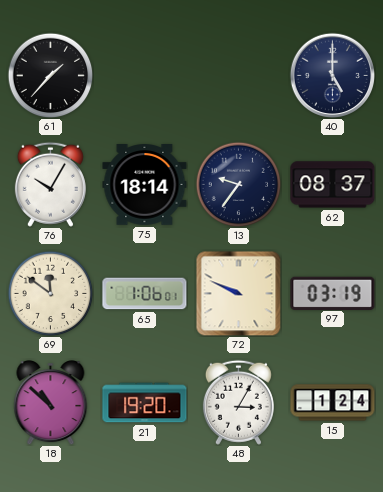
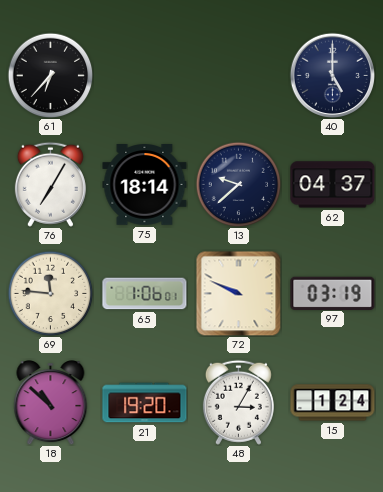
61: 1:37 -> 6:37
76: 10:05 -> 7:05
13: 9:36 -> 9:38
62: 08:37 -> 04:37
69: 11:51 -> 11:46
